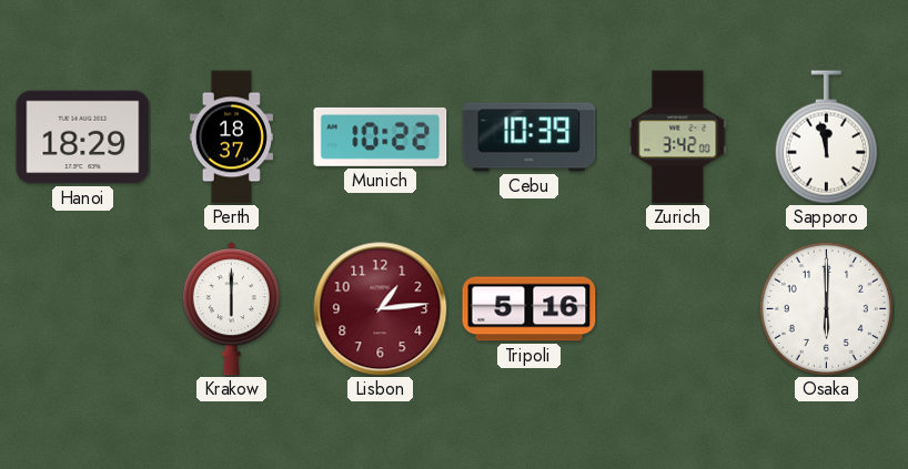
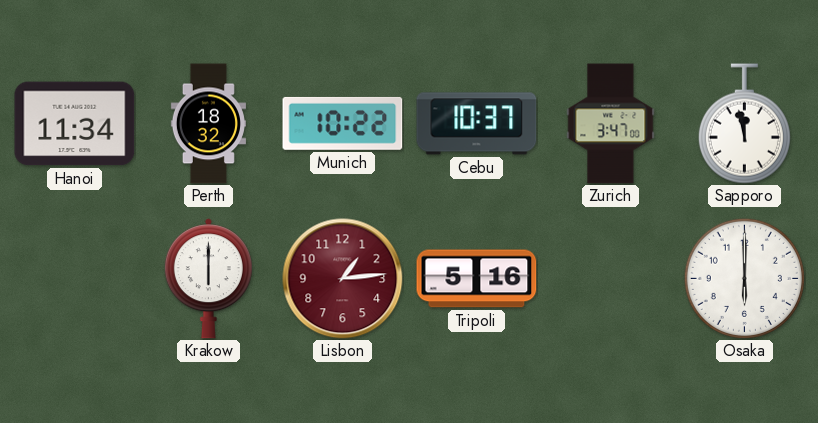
Hanoi: 18:29 -> 11:34
Perth: 18:37 -> 18:32
Cebu: 10:39 -> 10:37
Zurich: 3:42 -> 3:47
